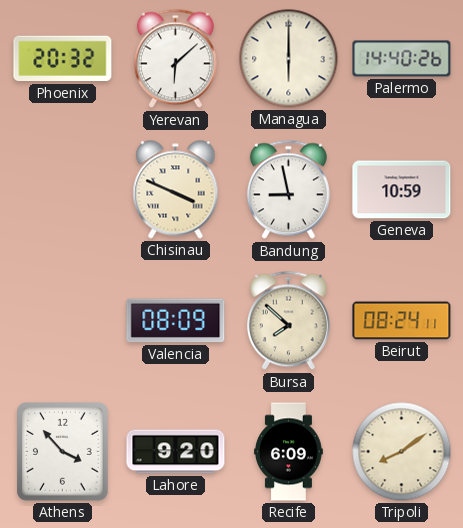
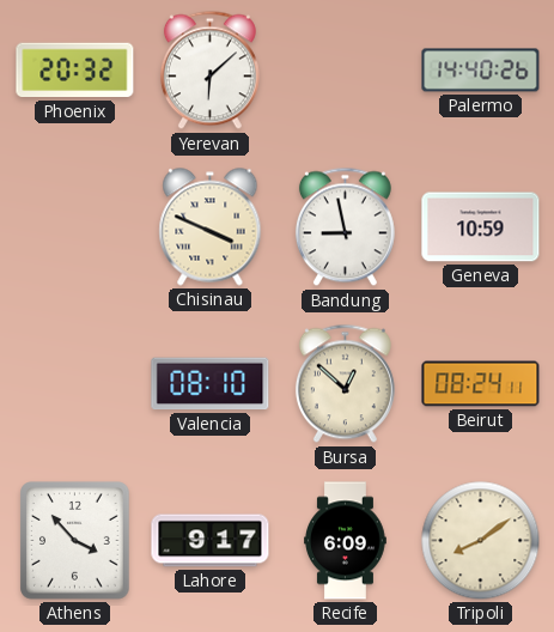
Managua: 6:00 -> none
Valencia: 08:09 -> 08:10
Bursa: 7:52 -> 12:52
Lahore: 9:20 -> 9:17
